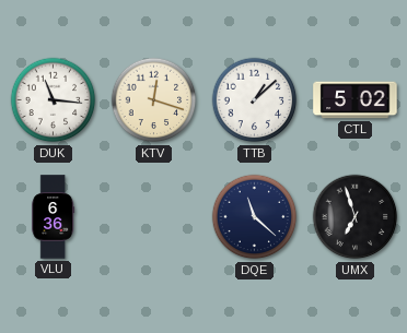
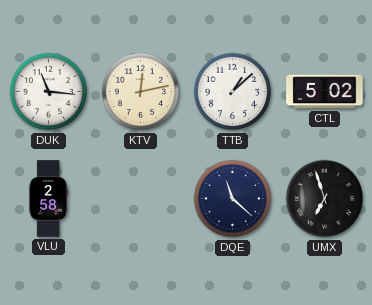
KTV: 12:18 -> 12:13
VLU: 6:36 -> 2:58
